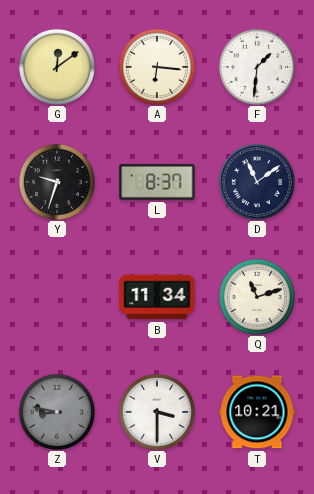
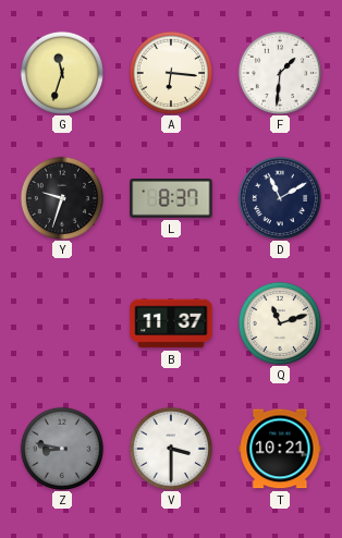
G: 12:09 -> 11:33
D: 11:09 -> 11:10
B: 11:34 -> 11:37
